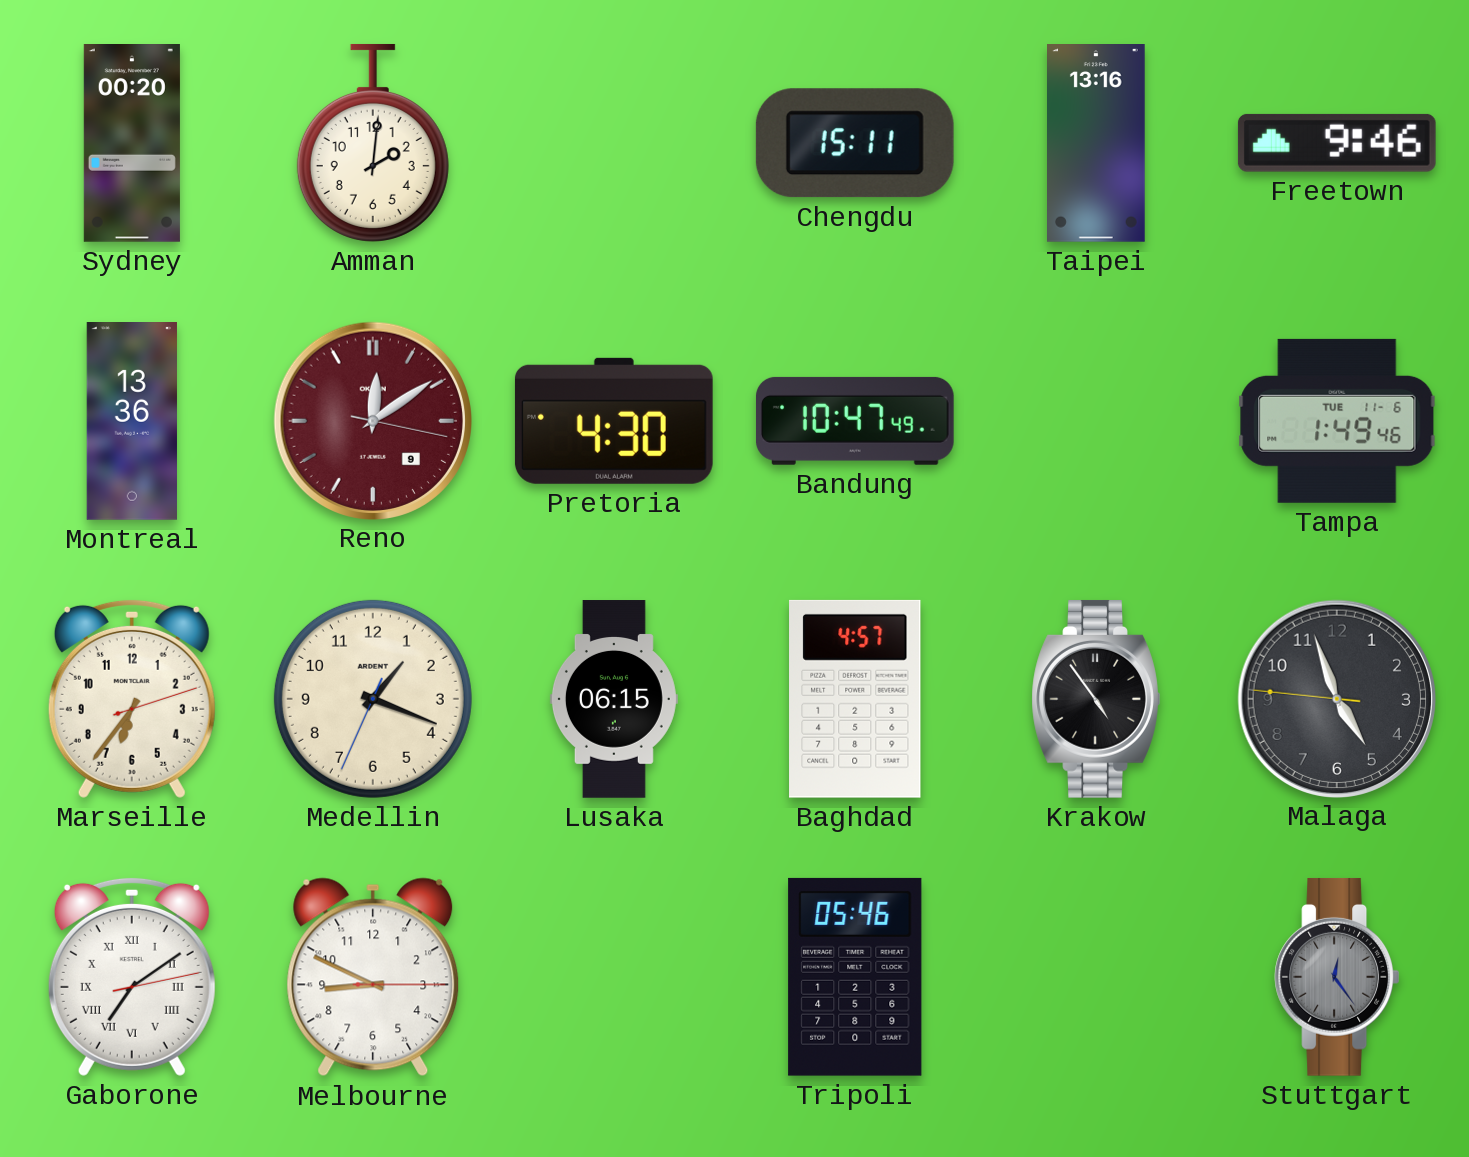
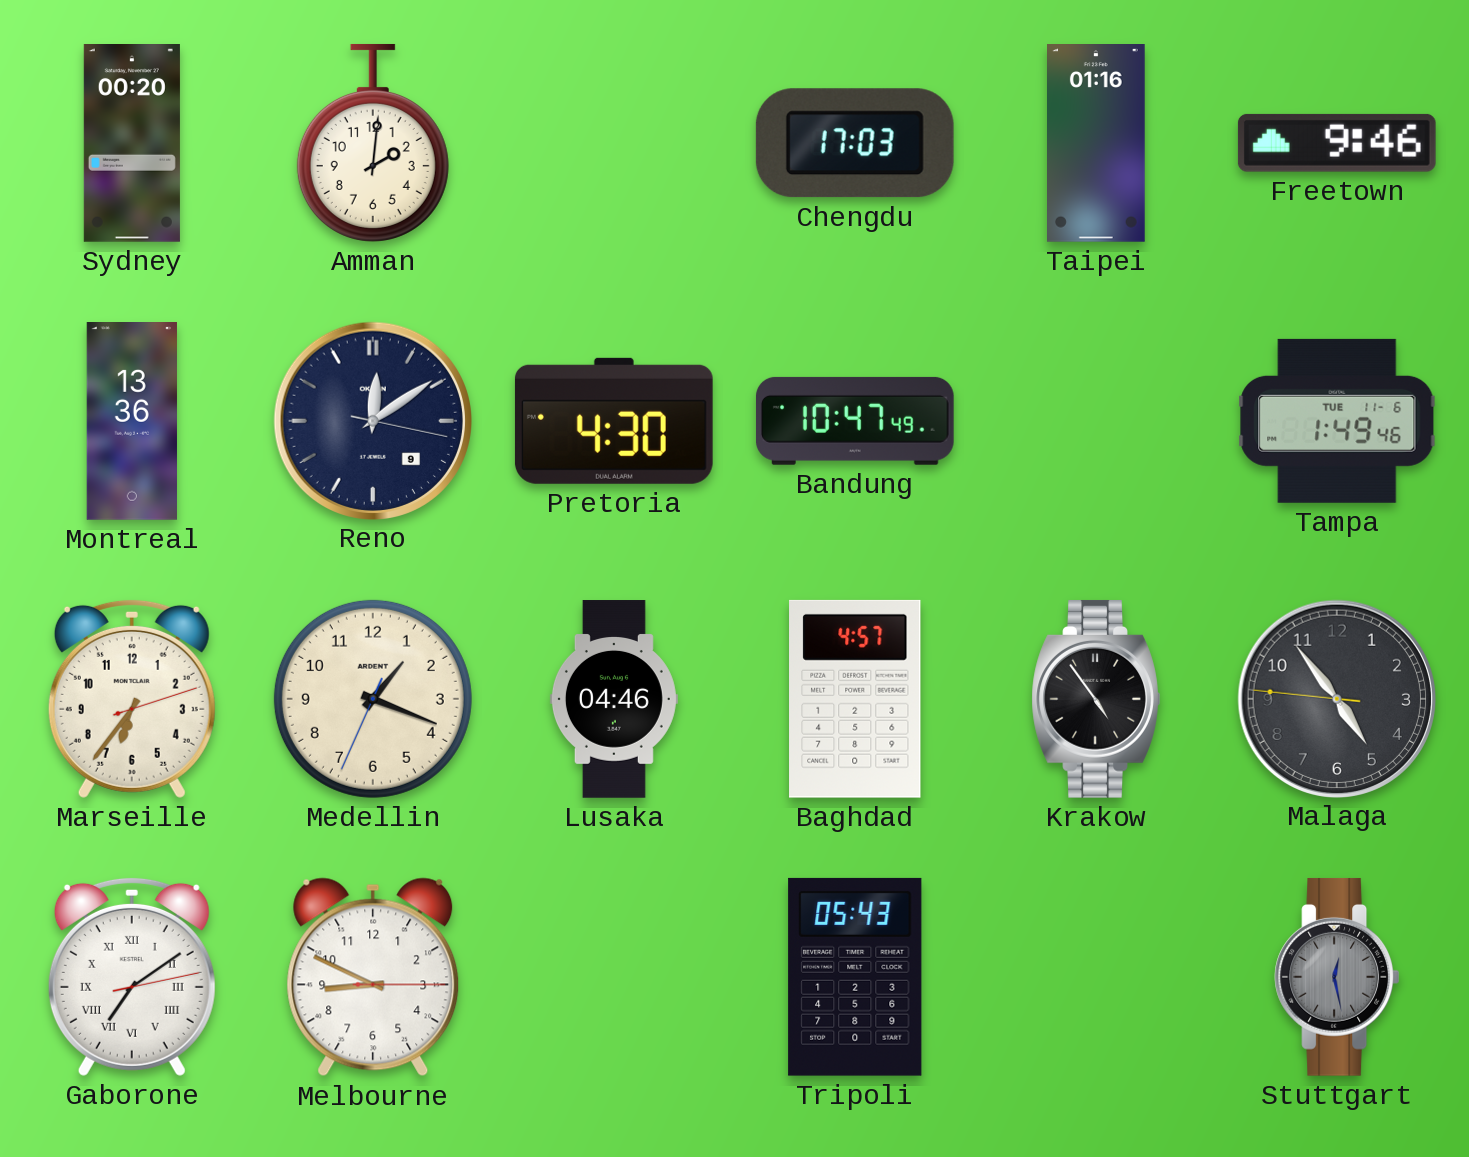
Chengdu: 15:11 -> 17:03
Taipei: 13:16 -> 01:16
Reno dial: burgundy -> navy
Lusaka: 06:15 -> 04:46
Malaga: 4:56 -> 4:53
Tripoli: 05:46 -> 05:43
Stuttgart: 12:24 -> 12:28
